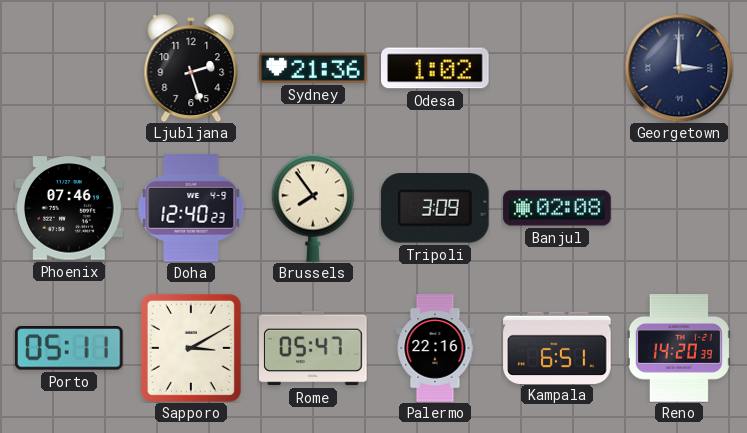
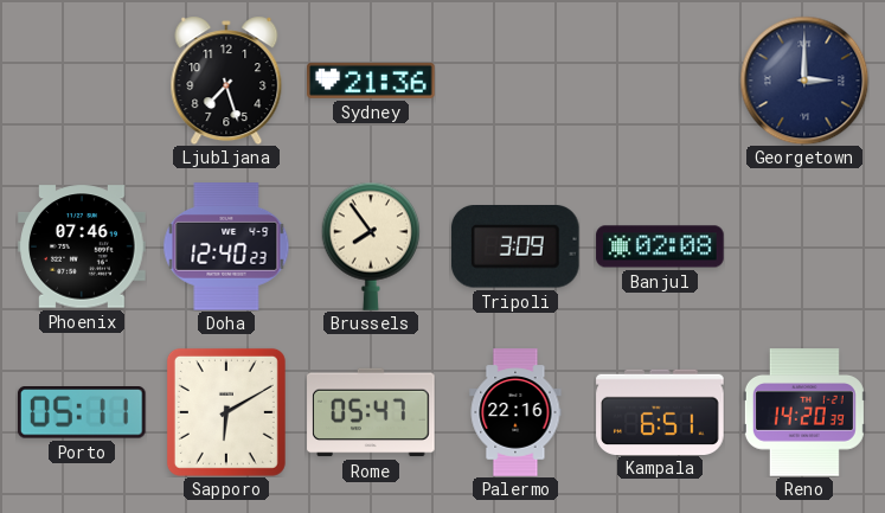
Ljubljana: 2:27 -> 7:27
Odesa: 1:02 -> none
Sapporo: 3:10 -> 6:10
